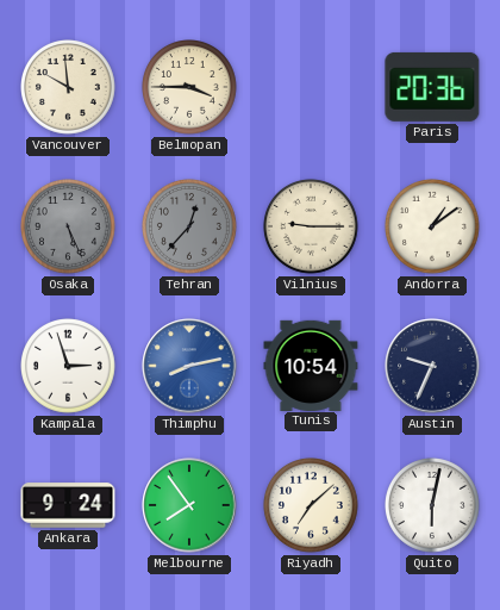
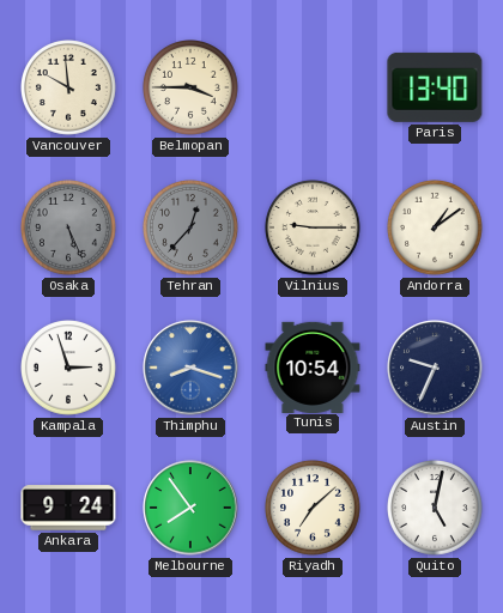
Paris: 20:36 -> 13:40
Thimphu: 8:13 -> 8:18
Quito: 6:02 -> 5:02
